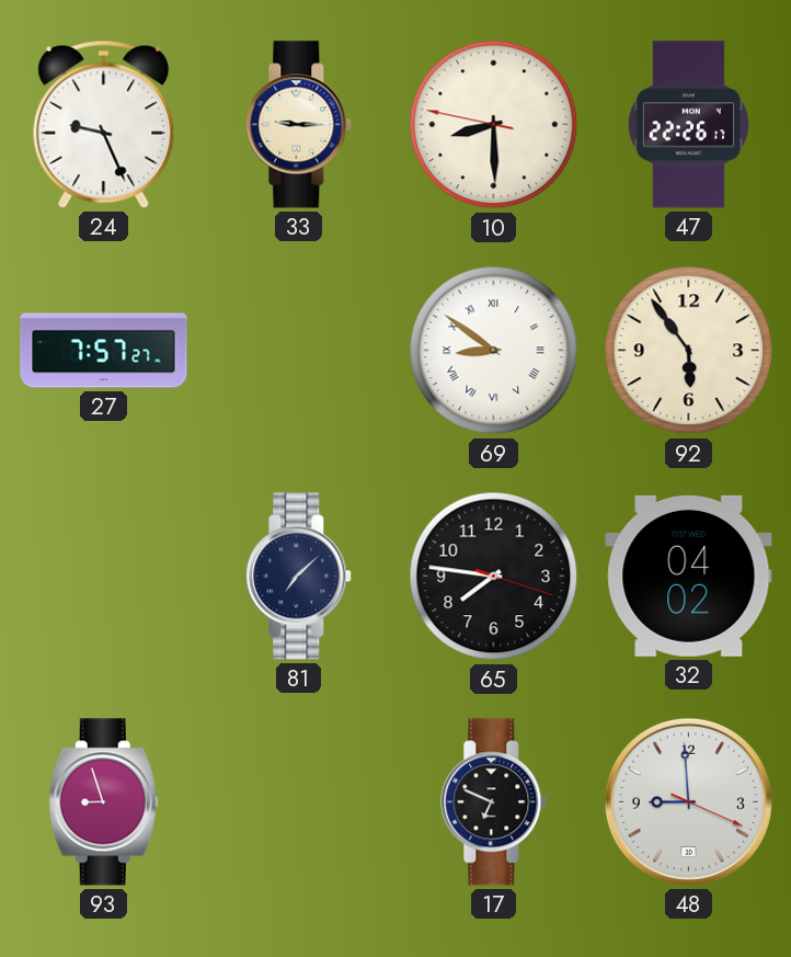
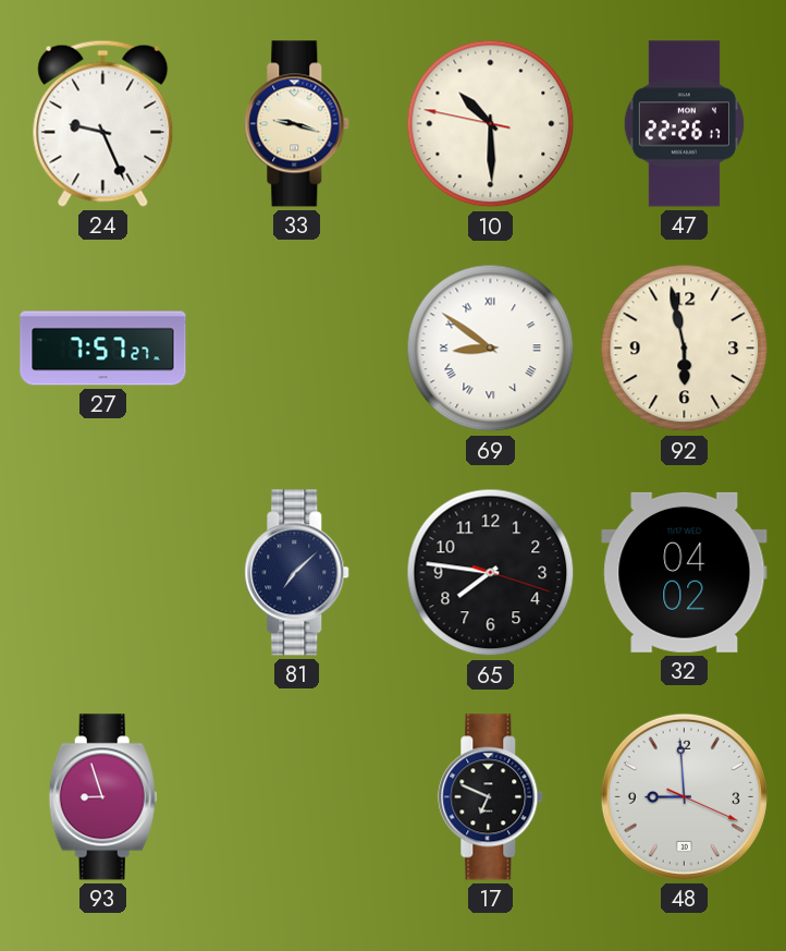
33: 9:15 -> 9:18
10: 8:29 -> 10:29
92: 5:54 -> 5:58
